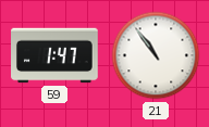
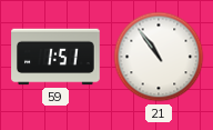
59: 1:47 -> 1:51
